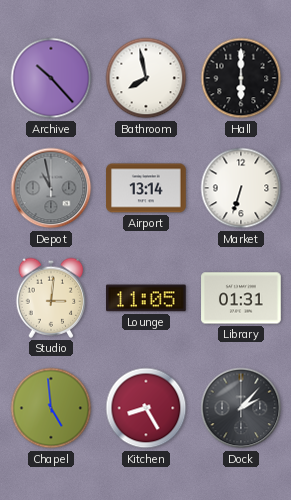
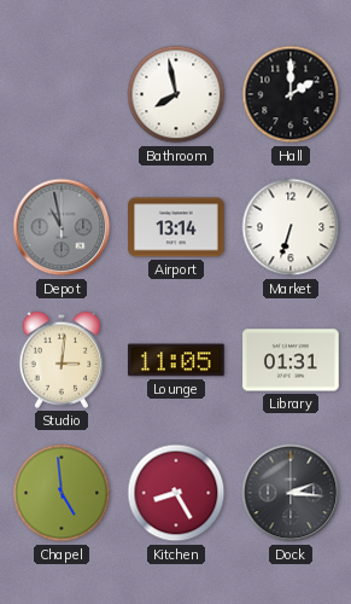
Archive: 10:23 -> none
Hall: 6:00 -> 2:00
Dock: 2:07 -> 2:16
